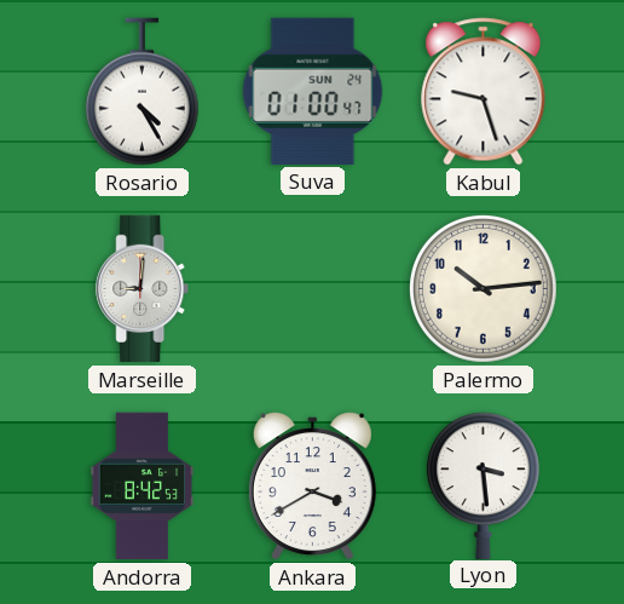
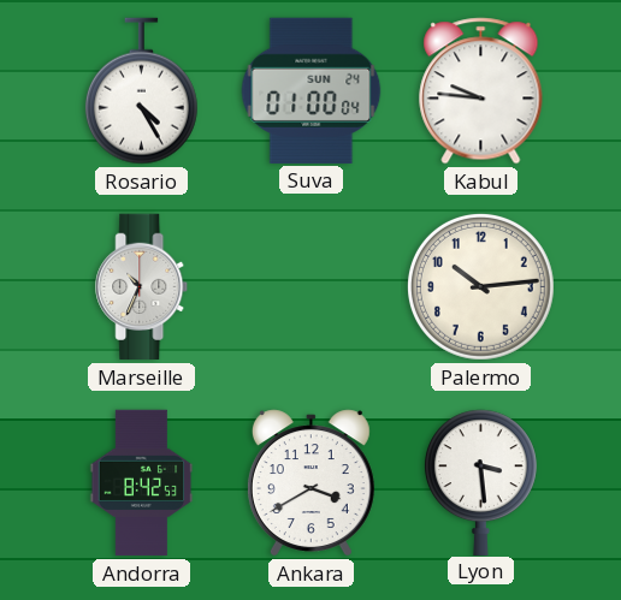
Suva: 01:00:47 -> 01:00:04
Kabul: 9:27 -> 9:46
Marseille: 9:01 -> 10:34
